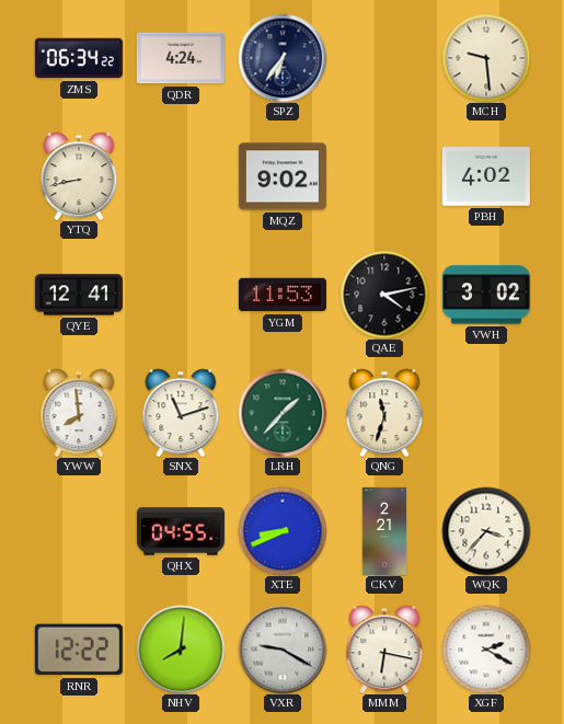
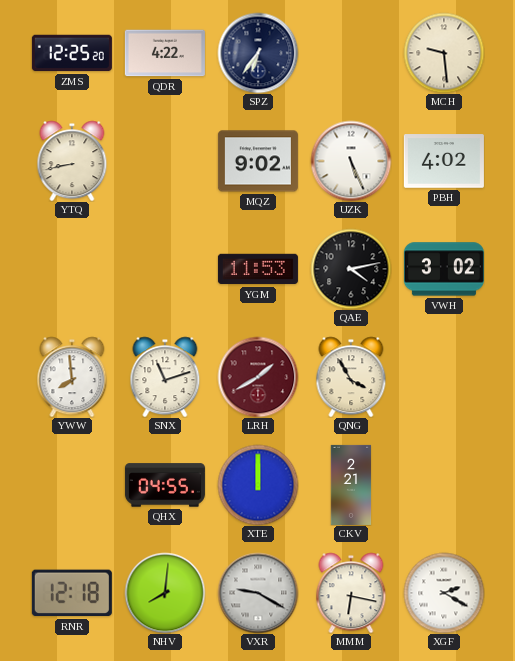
ZMS: 06:34 -> 12:25
QDR: 4:24 -> 4:22
UZK: none -> 5:26
QYE: 12:41 -> none
LRH: 1:37 -> 1:40
LRH dial: green -> burgundy
QNG: 11:33 -> 3:55
XTE: 8:41 -> 12:00
WQK: 3:37 -> none
RNR: 12:22 -> 12:18
